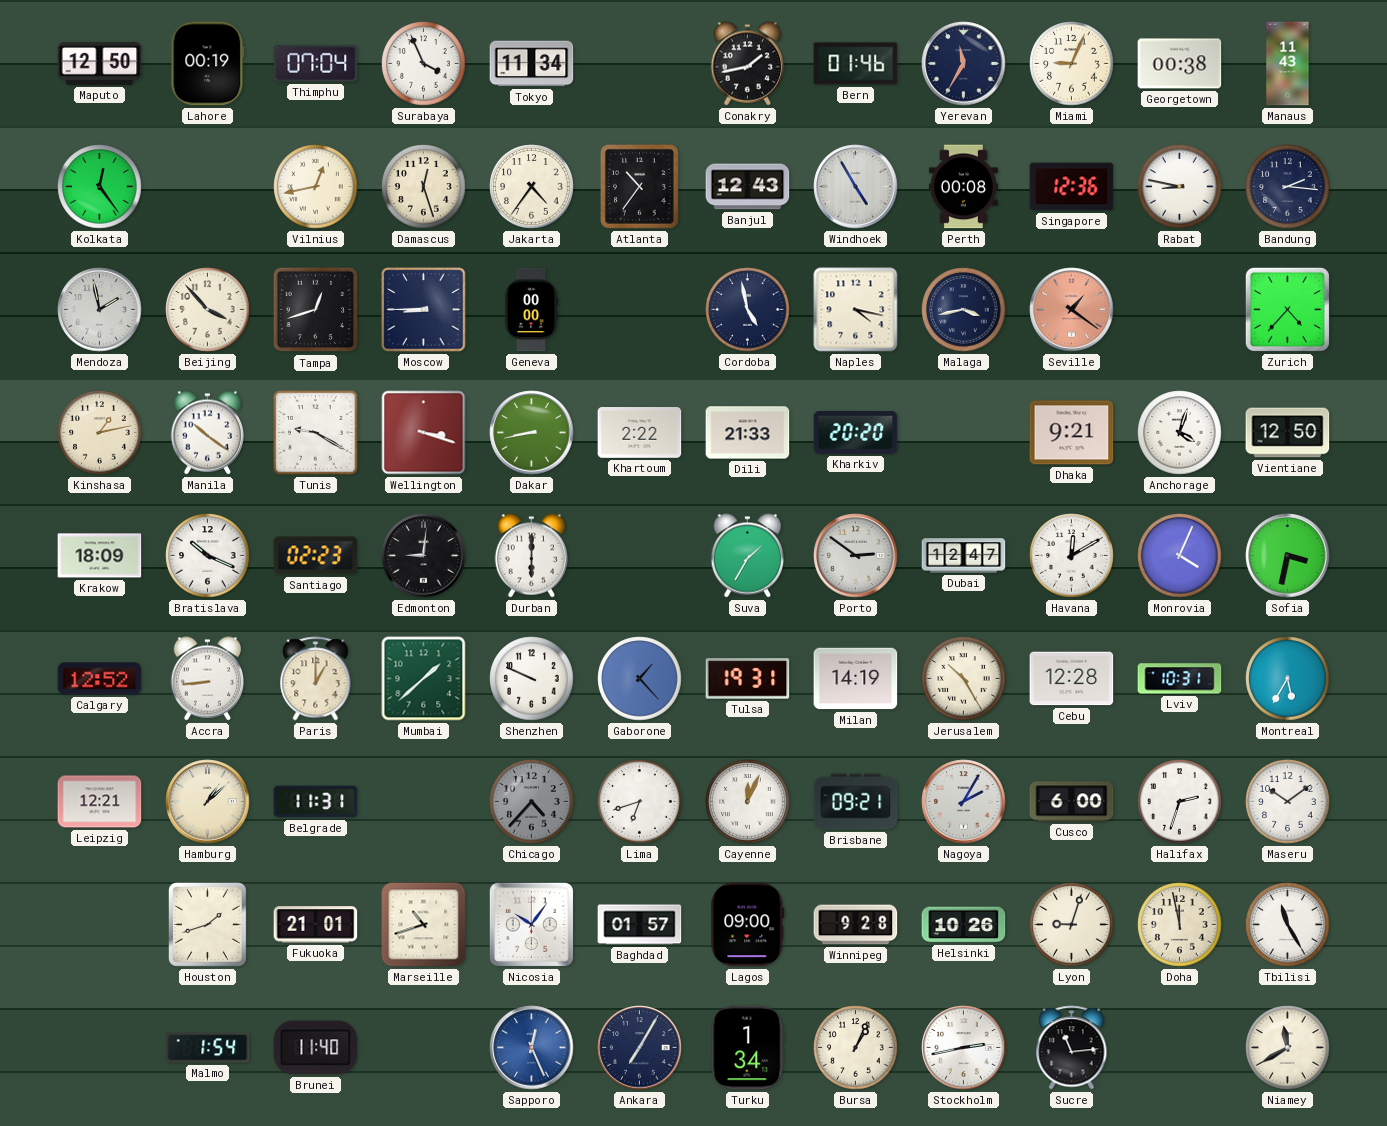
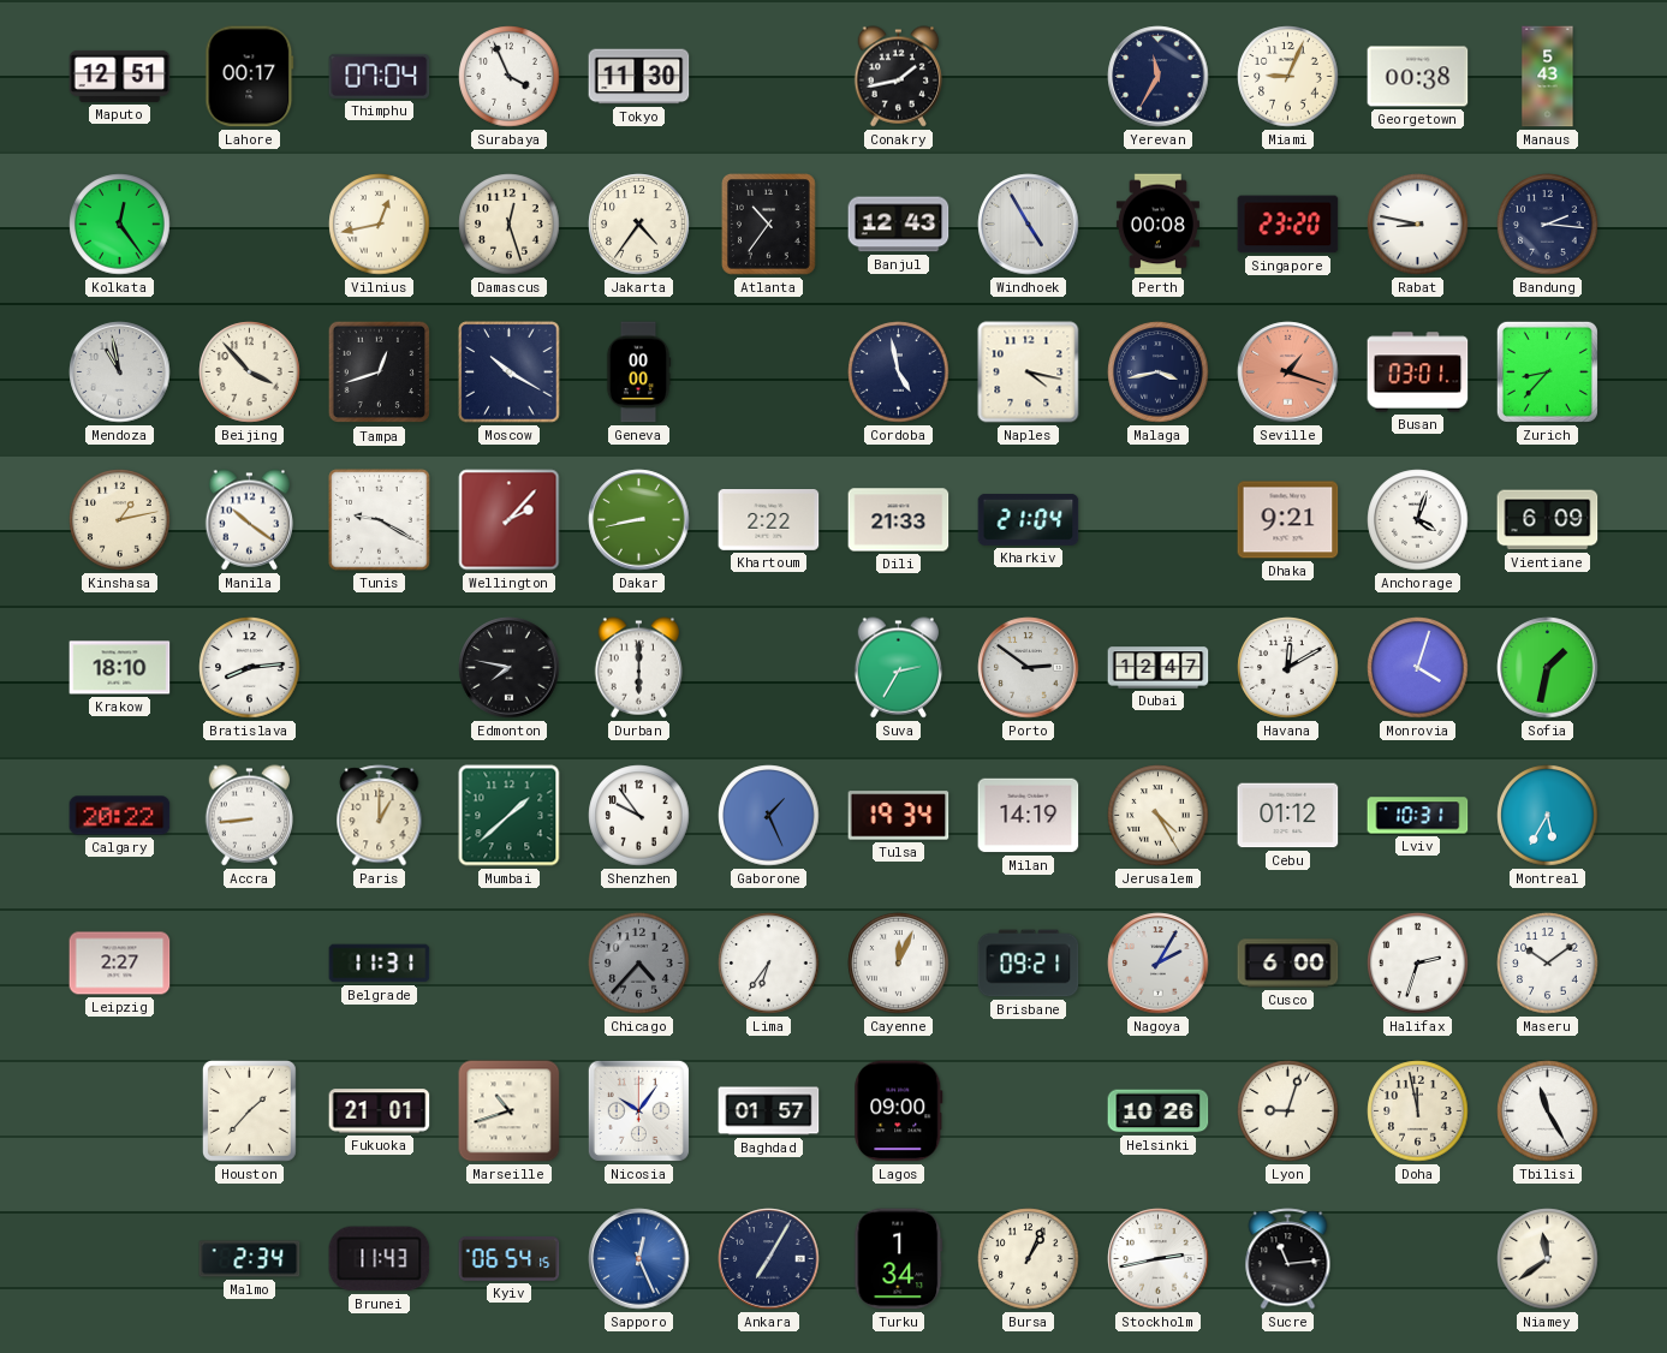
Maputo: 12:50 -> 12:51
Lahore: 00:19 -> 00:17
Tokyo: 11:34 -> 11:30
Bern: 01:46 -> none
Manaus: 11:43 -> 5:43
Singapore: 12:36 -> 23:20
Mendoza: 1:58 -> 10:58
Moscow: 8:45 -> 10:20
Seville: 1:21 -> 1:18
Busan: none -> 03:01
Zurich: 4:37 -> 8:37
Wellington: 3:18 -> 2:07
Kharkiv: 20:20 -> 21:04
Vientiane: 12:50 -> 6:09
Krakow: 18:09 -> 18:10
Bratislava: 10:19 -> 8:14
Santiago: 02:23 -> none
Edmonton: 9:01 -> 7:47
Suva: 1:35 -> 2:35
Monrovia: 4:04 -> 4:03
Sofia: 3:32 -> 1:32
Calgary: 12:52 -> 20:22
Shenzhen: 9:49 -> 9:54
Gaborone: 1:23 -> 1:26
Tulsa: 19:31 -> 19:34
Jerusalem: 10:25 -> 4:25
Cebu: 12:28 -> 01:12
Leipzig: 12:21 -> 2:27
Hamburg: 1:08 -> none
Lima: 6:42 -> 6:36
Houston: 1:42 -> 1:37
Winnipeg: 9:28 -> none
Malmo: 1:54 -> 2:34
Brunei: 11:40 -> 11:43
Kyiv: none -> 06:54
Niamey: 11:40 -> 11:39
